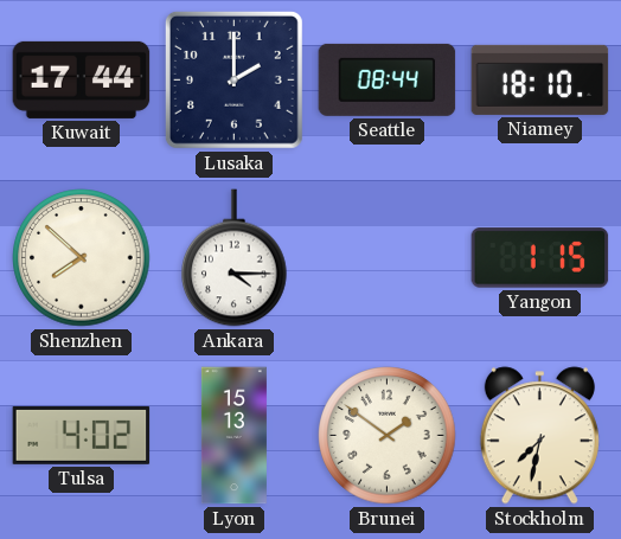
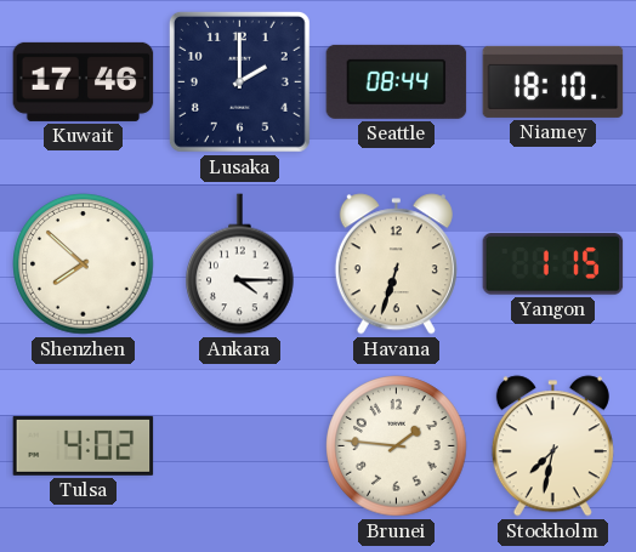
Kuwait: 17:44 -> 17:46
Havana: none -> 6:33
Lyon: 15:13 -> none
Brunei: 1:51 -> 1:46
